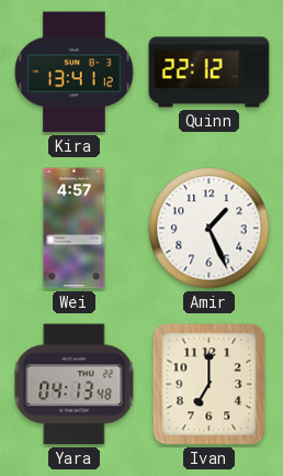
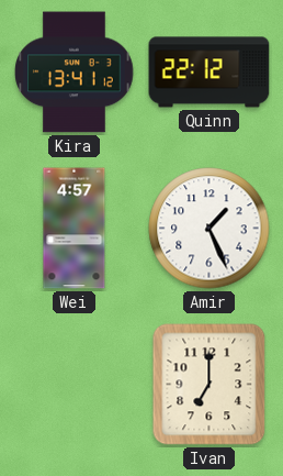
Yara: 04:13 -> none
